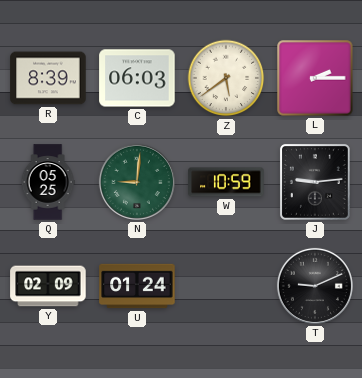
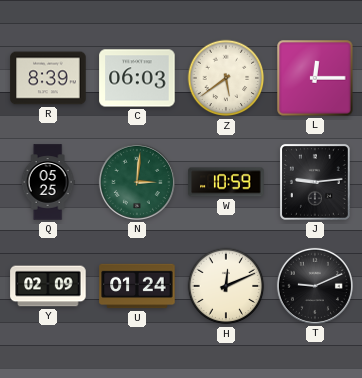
L: 2:15 -> 12:15
N: 9:01 -> 3:01
H: none -> 12:11
